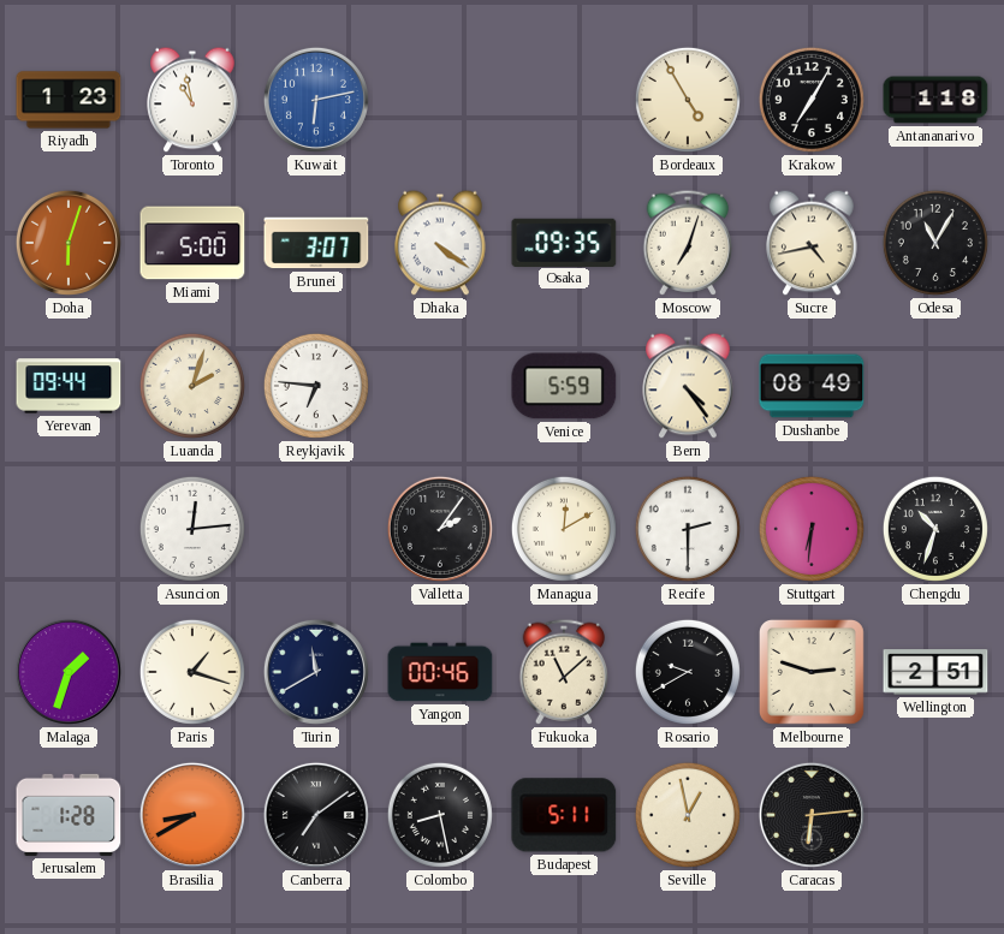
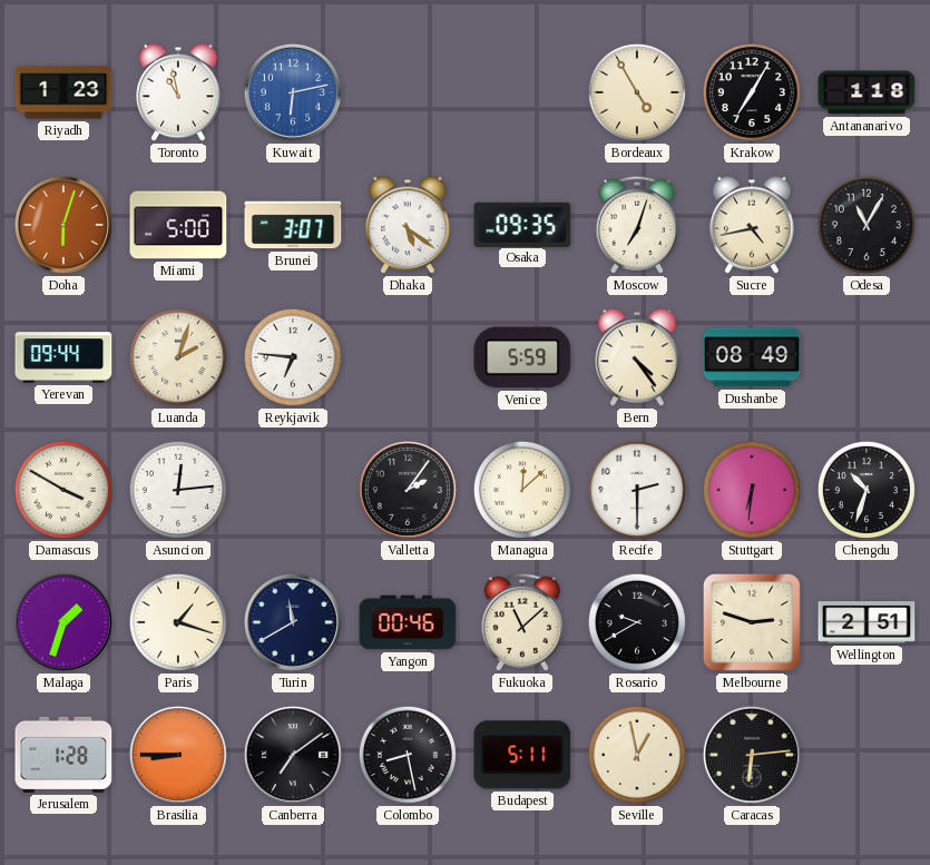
Dhaka: 4:21 -> 5:21
Damascus: none -> 3:50
Managua: 12:10 -> 12:08
Brasilia: 8:40 -> 8:45
